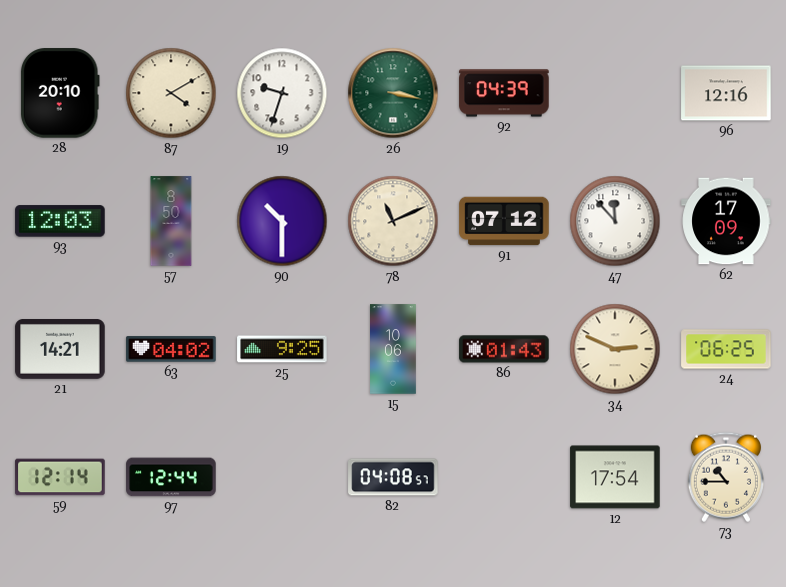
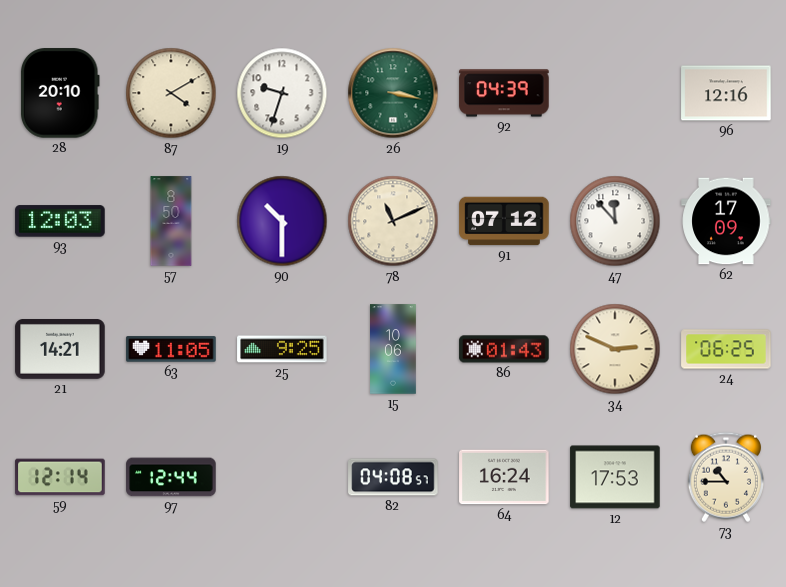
63: 04:02 -> 11:05
64: none -> 16:24
12: 17:54 -> 17:53
